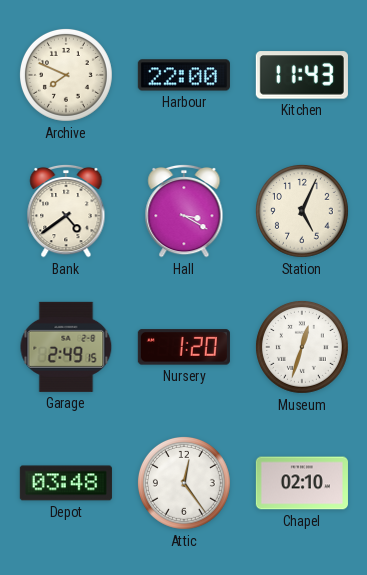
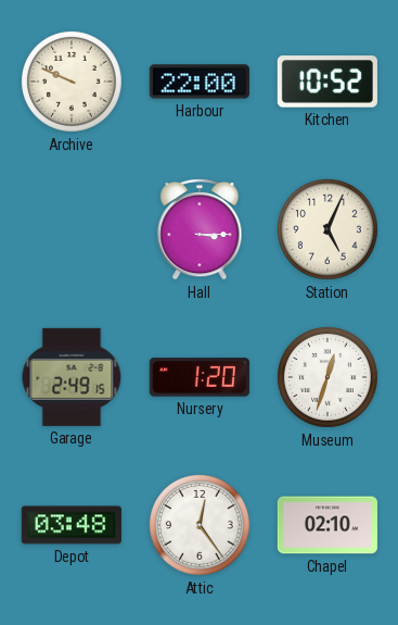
Archive: 7:49 -> 9:49
Kitchen: 11:43 -> 10:52
Bank: 4:39 -> none
Hall: 3:20 -> 3:15
